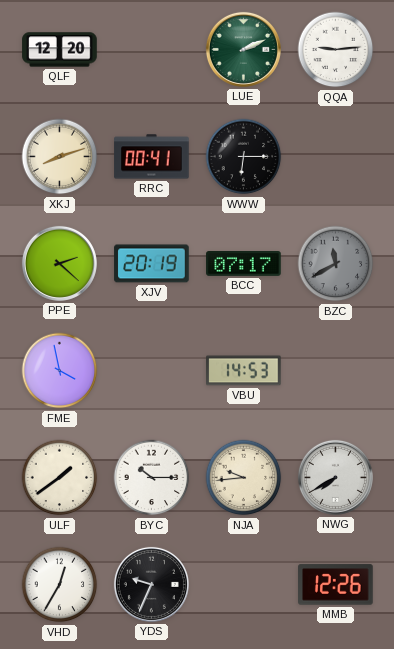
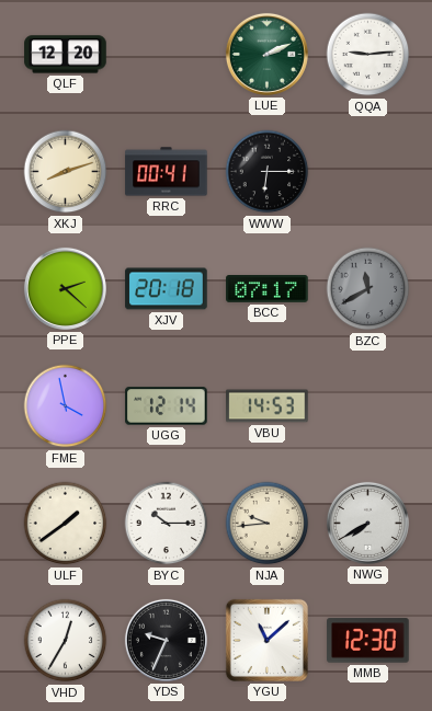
XJV: 20:19 -> 20:18
UGG: none -> 12:14
YGU: none -> 11:08
MMB: 12:26 -> 12:30
